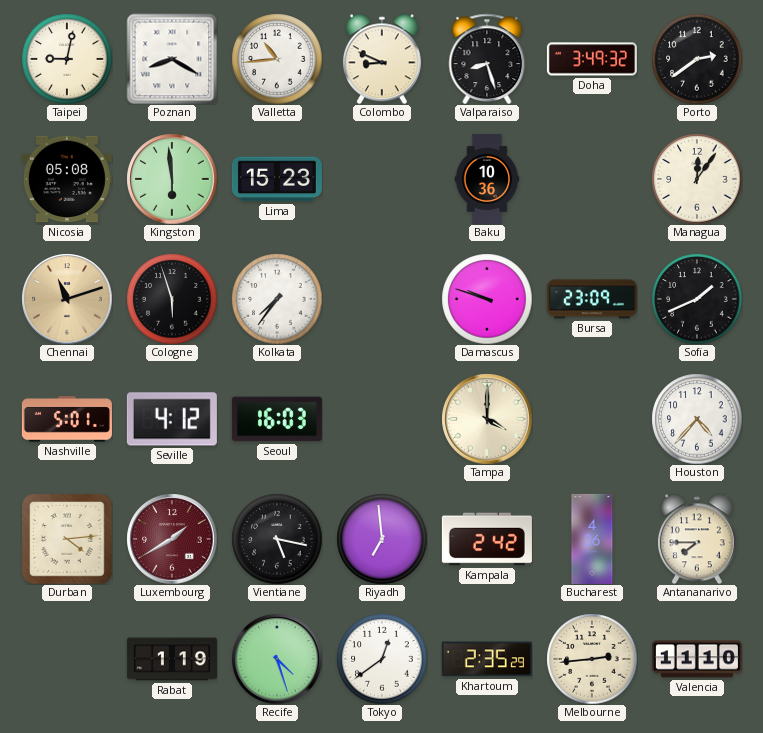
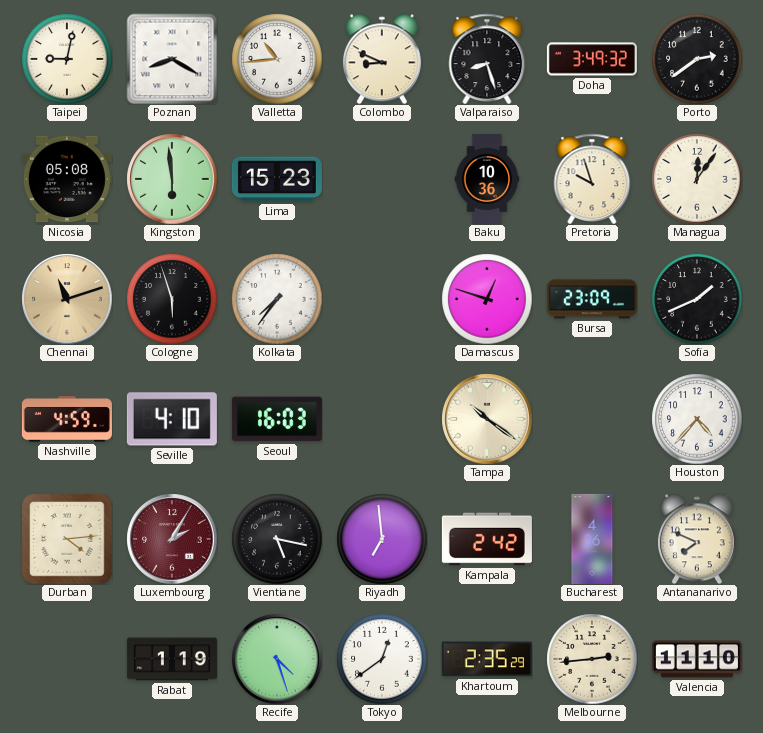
Pretoria: none -> 9:57
Damascus: 9:48 -> 12:48
Nashville: 5:01 -> 4:59
Seville: 4:12 -> 4:10
Tampa: 4:00 -> 10:21
Luxembourg: 1:40 -> 2:05
Antananarivo: 7:45 -> 7:49
